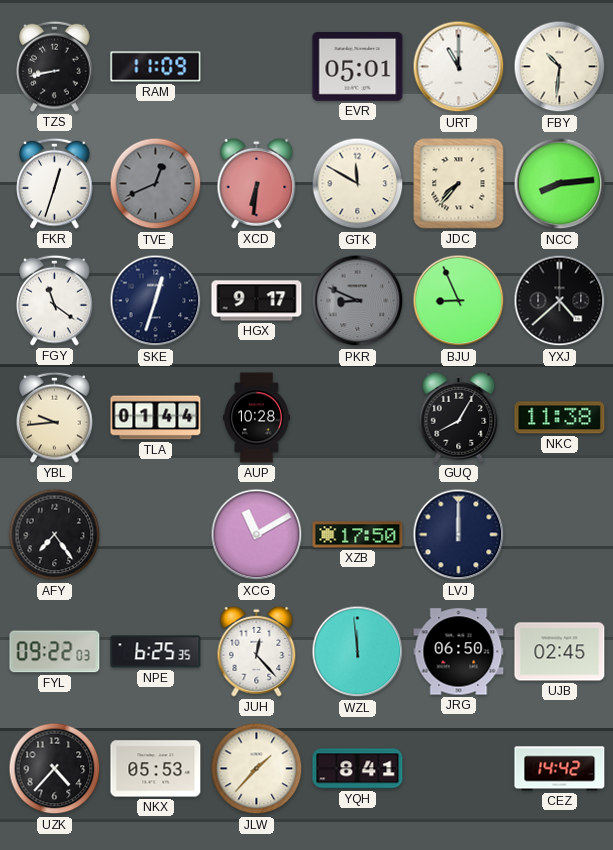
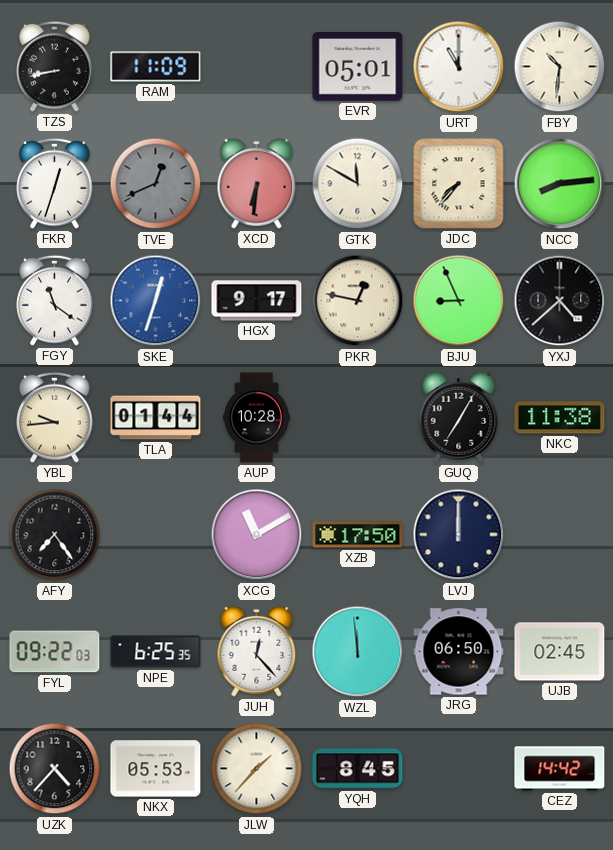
SKE dial: navy -> blue
PKR: 8:49 -> 12:47
PKR dial: grey -> cream
GUQ: 8:05 -> 7:05
YQH: 8:41 -> 8:45
